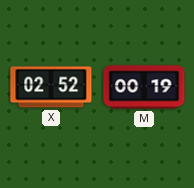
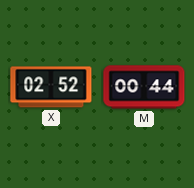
M: 00:19 -> 00:44
